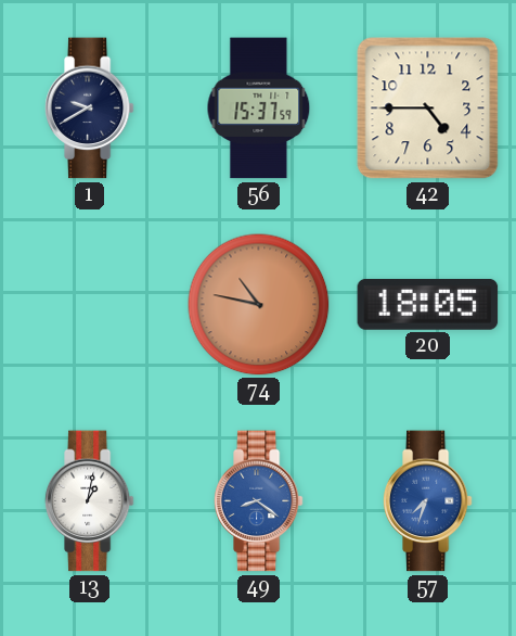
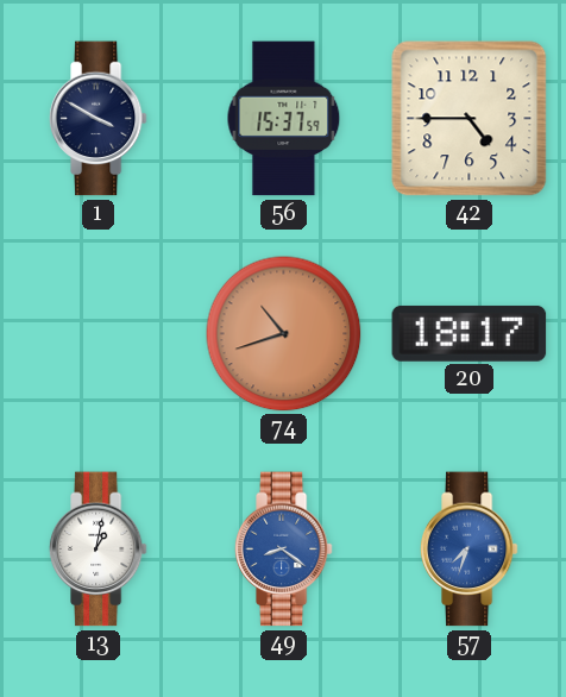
1: 9:40 -> 3:50
74: 10:47 -> 10:42
20: 18:05 -> 18:17
